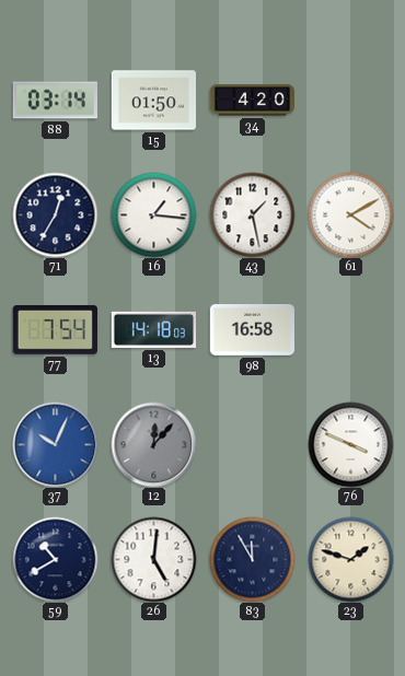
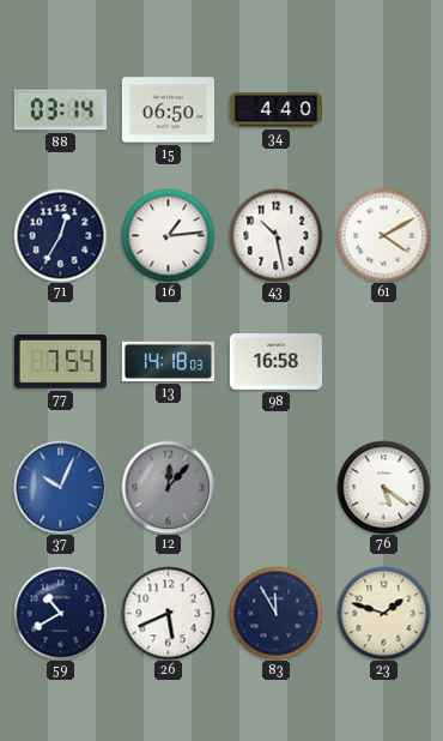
15: 01:50 -> 06:50
34: 4:20 -> 4:40
16: 1:16 -> 1:14
43: 1:28 -> 10:28
76: 3:49 -> 5:21
26: 5:01 -> 5:41
